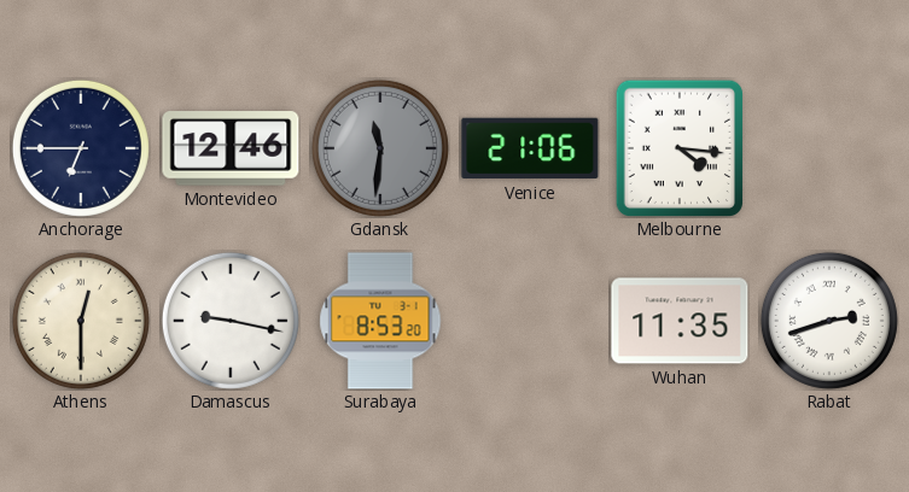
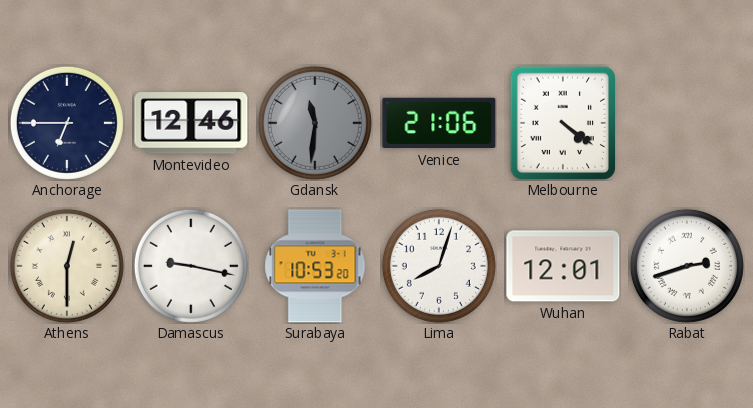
Melbourne: 4:16 -> 4:21
Surabaya: 8:53 -> 10:53
Lima: none -> 8:03
Wuhan: 11:35 -> 12:01
